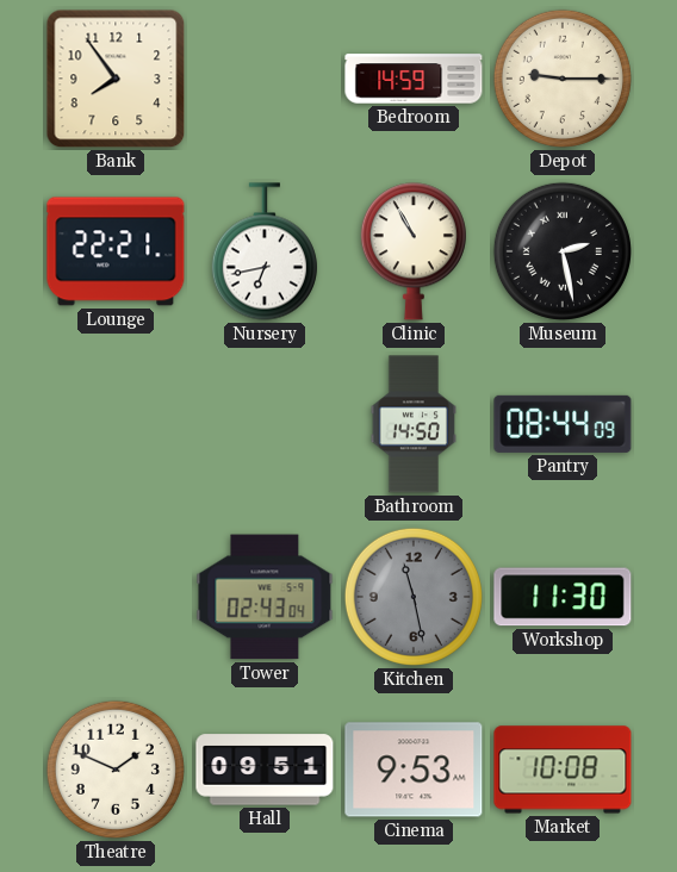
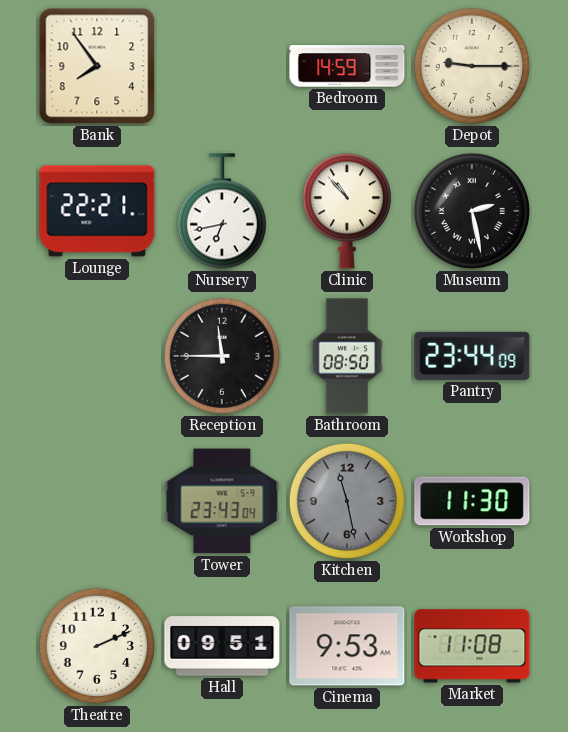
Clinic: 10:55 -> 10:53
Reception: none -> 11:45
Bathroom: 14:50 -> 08:50
Pantry: 08:44 -> 23:44
Tower: 02:43 -> 23:43
Theatre: 1:49 -> 2:11
Market: 10:08 -> 11:08
